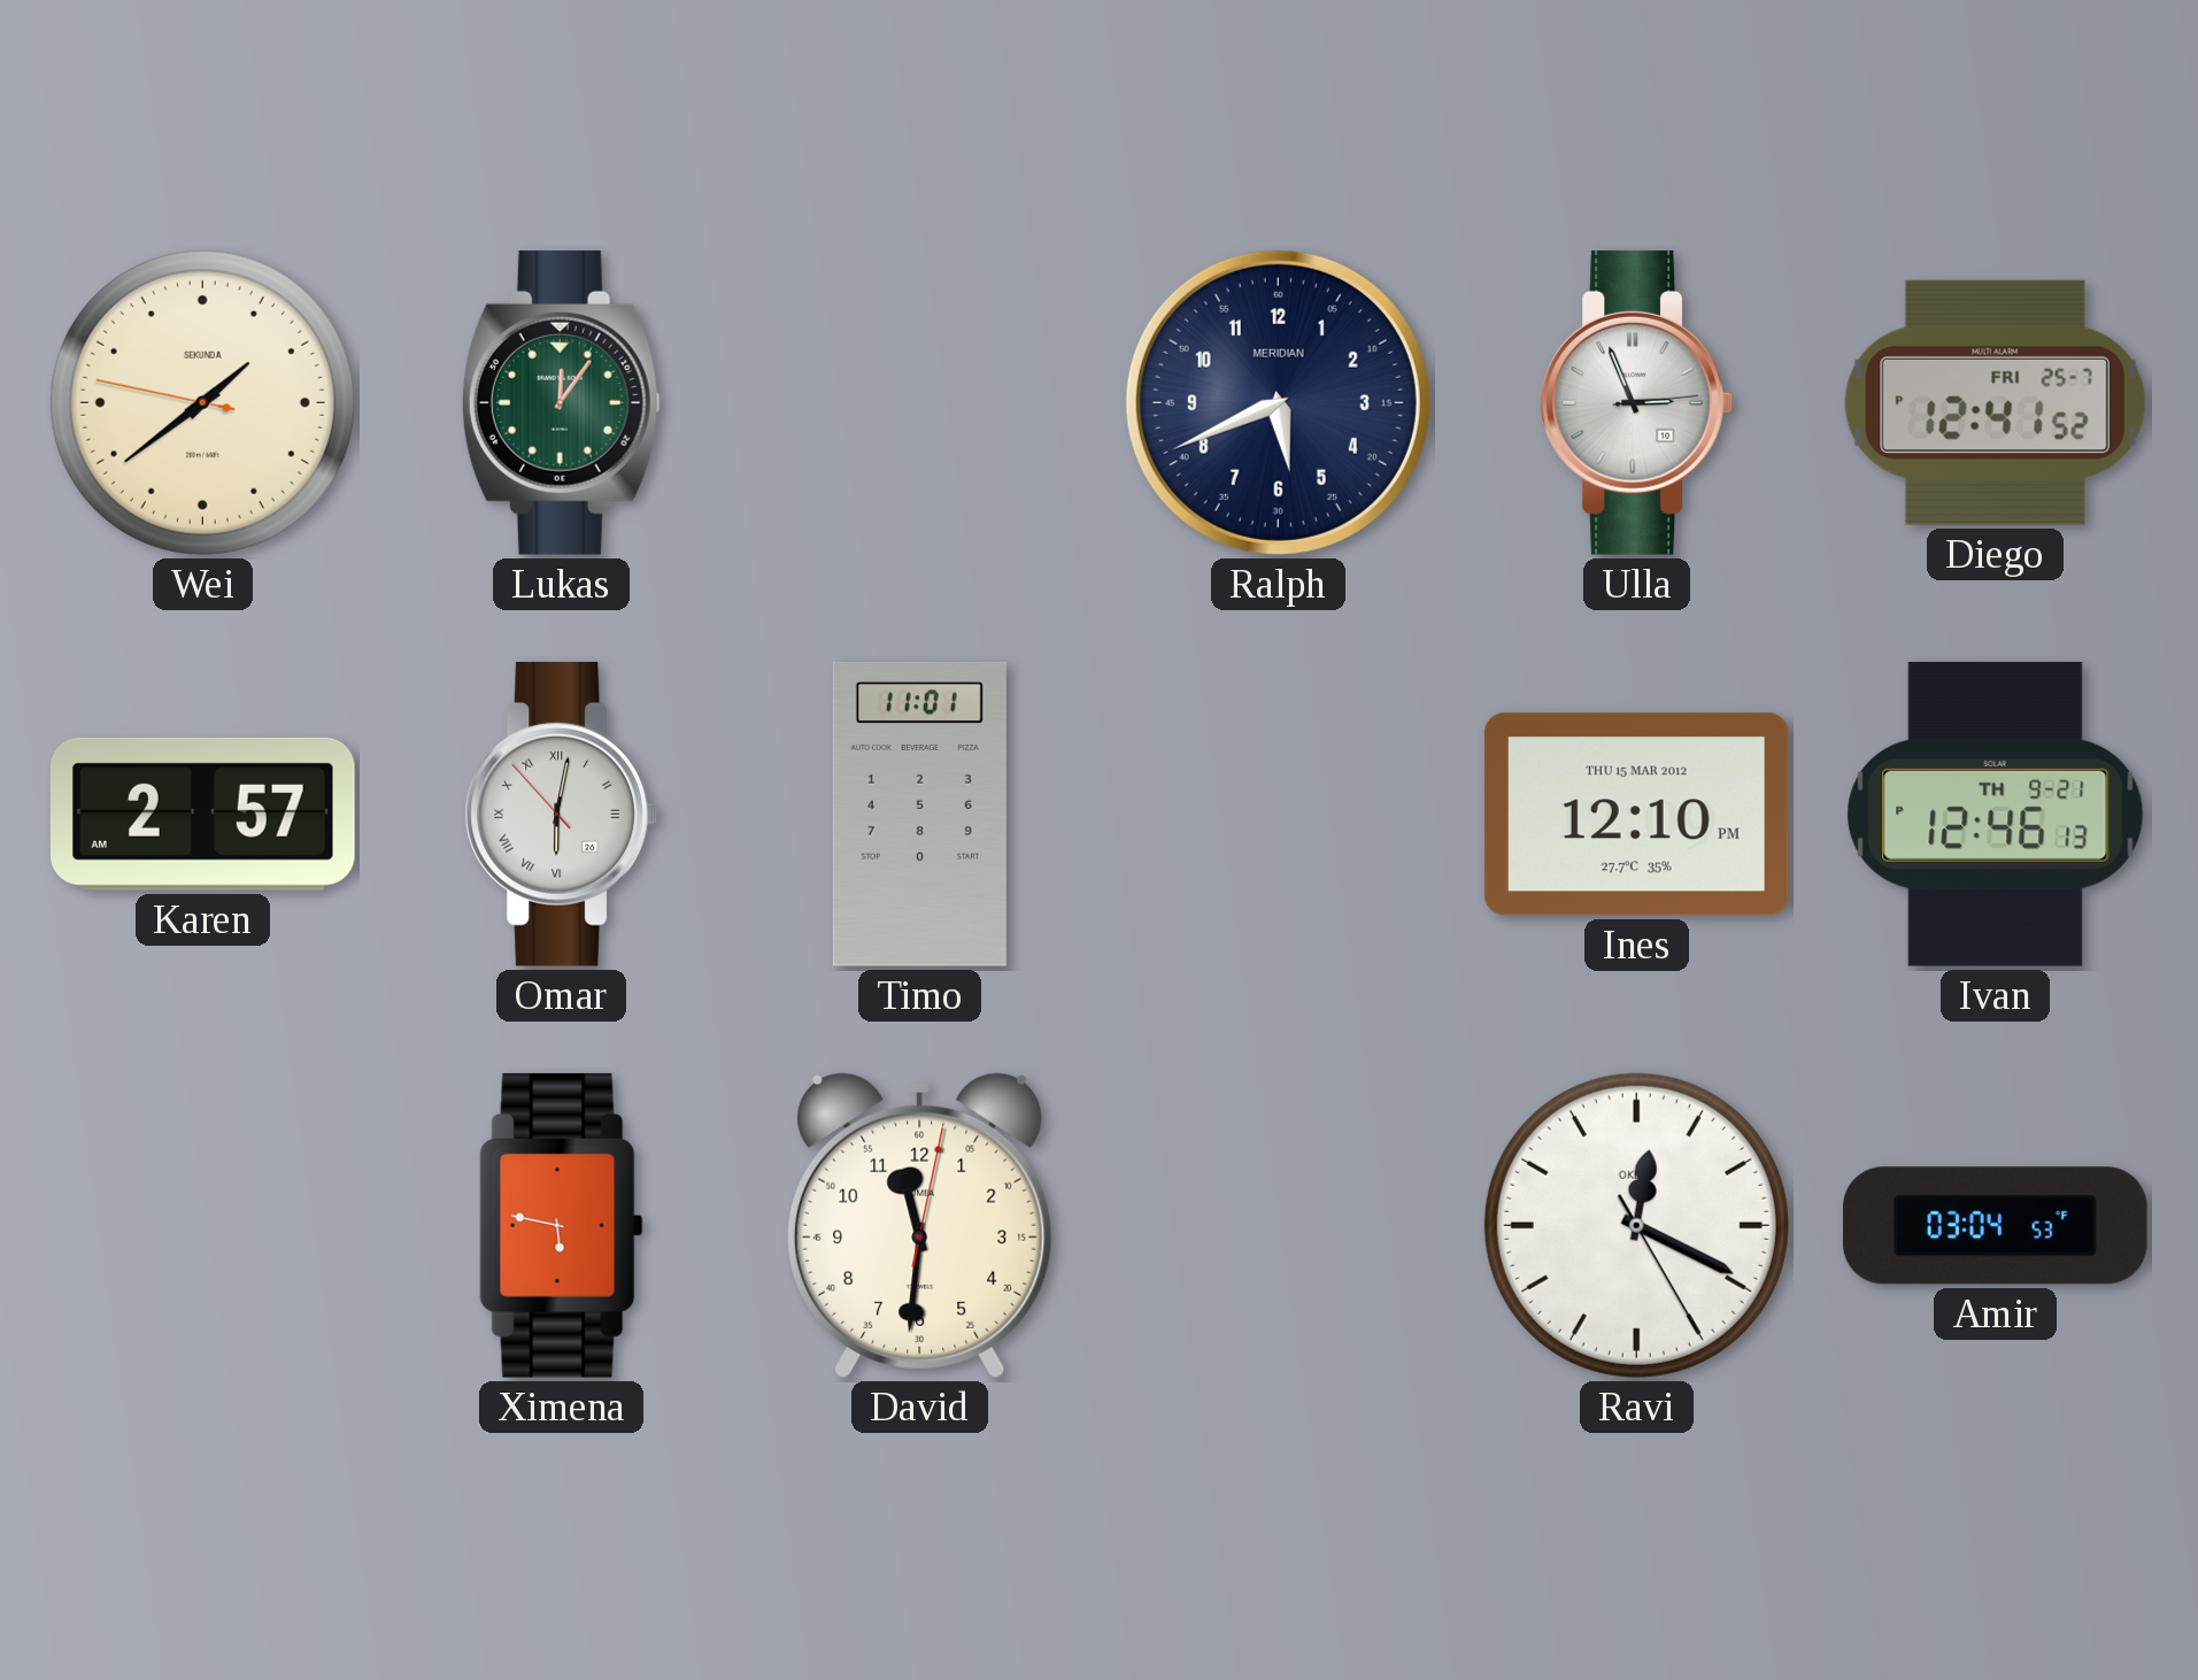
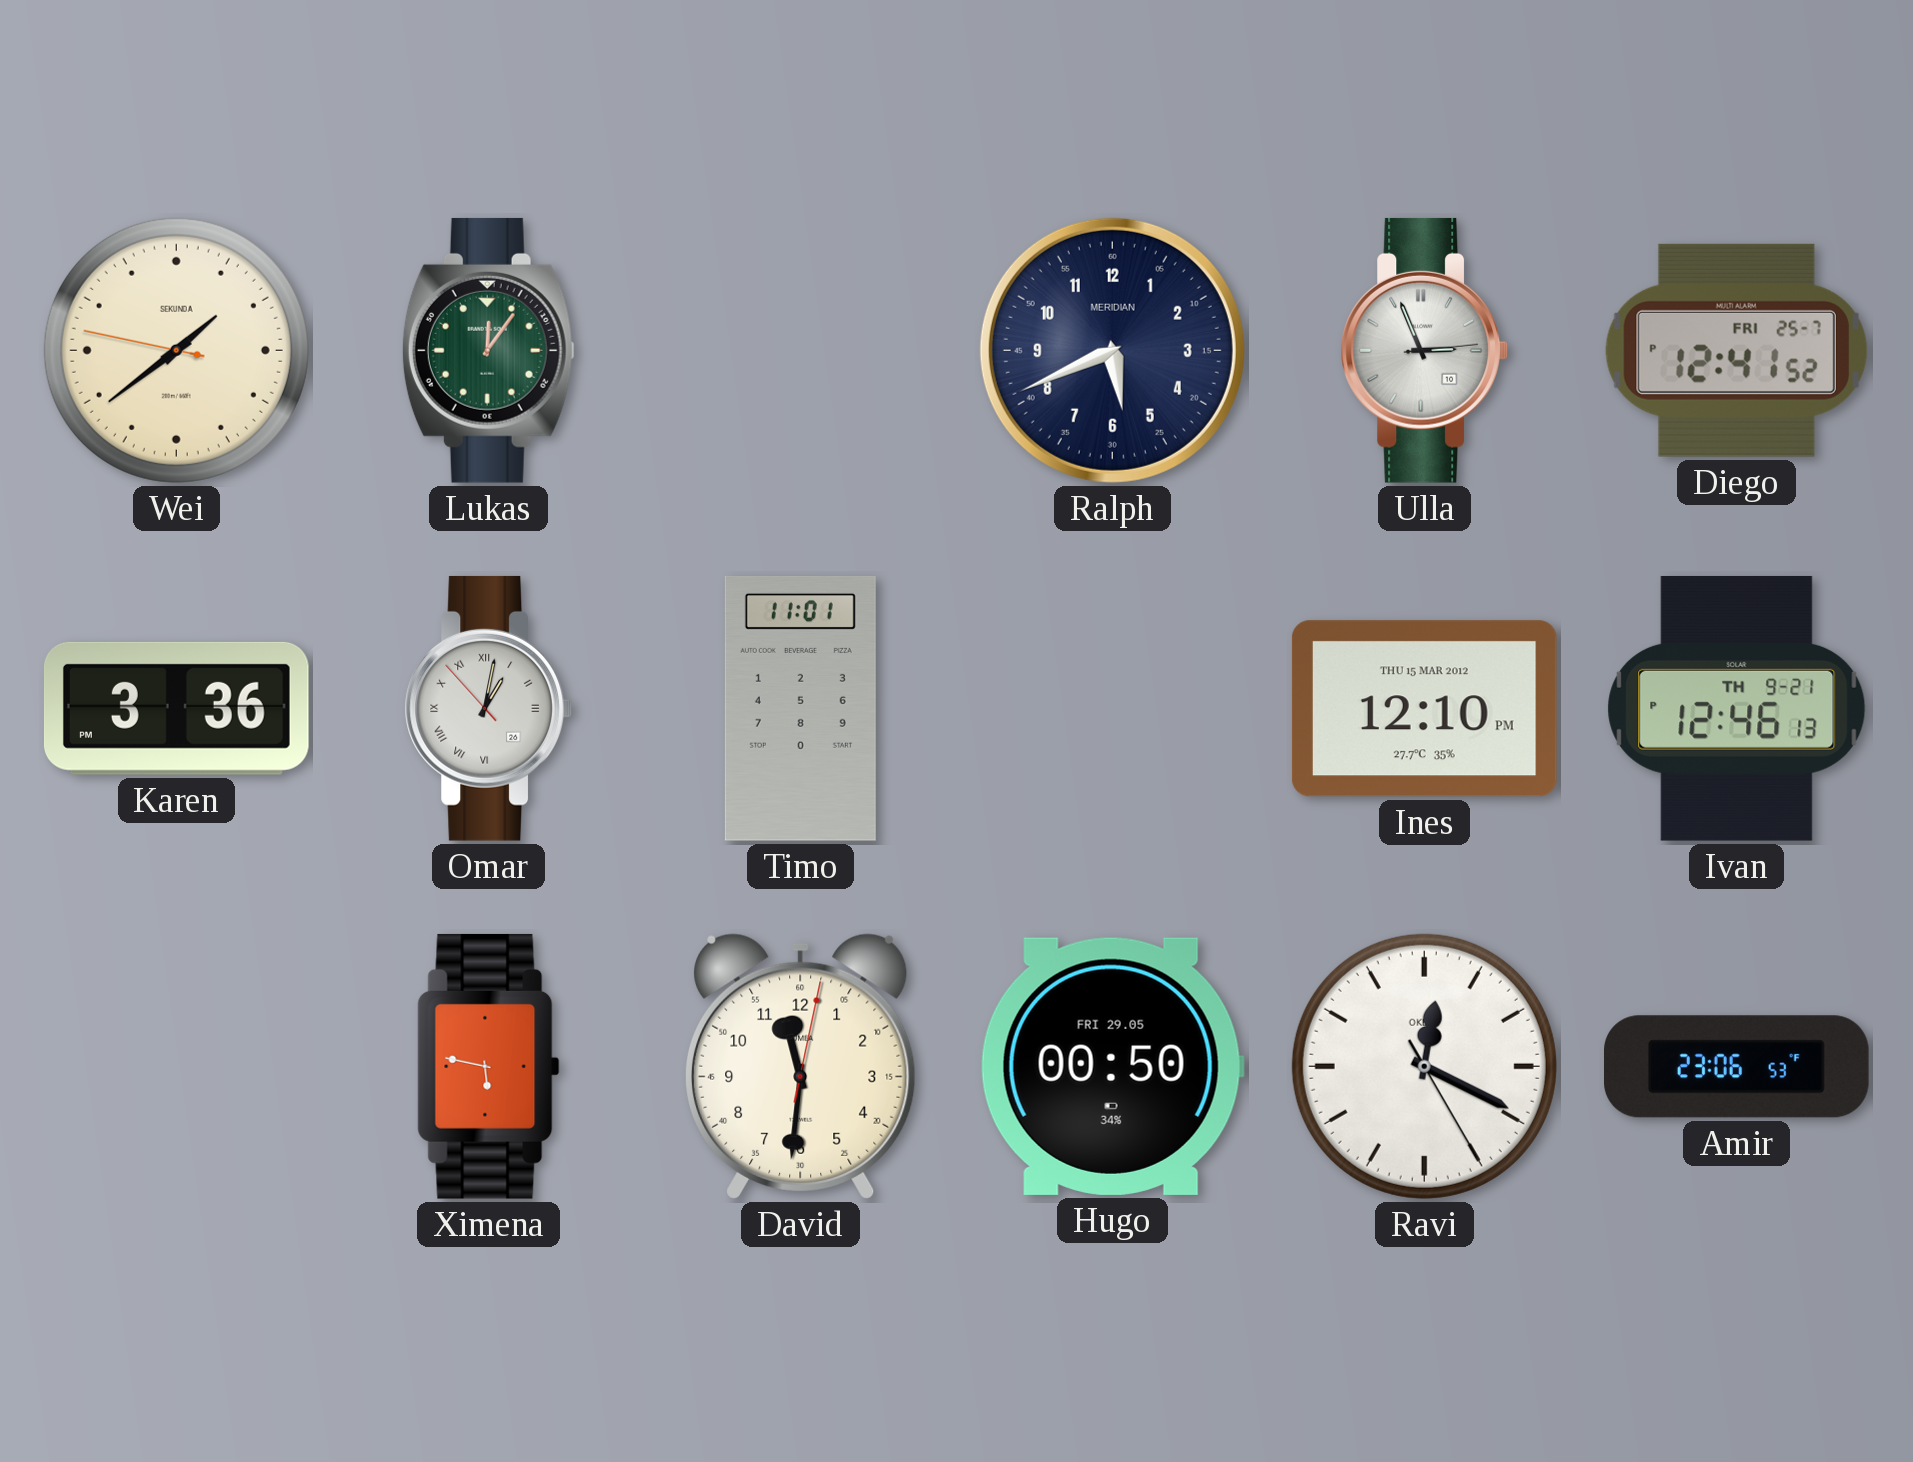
Karen: 2:57 -> 3:36
Omar: 6:01 -> 1:01
Hugo: none -> 00:50
Amir: 03:04 -> 23:06
